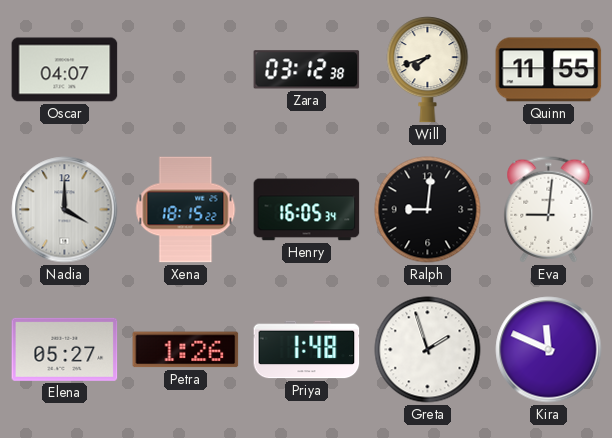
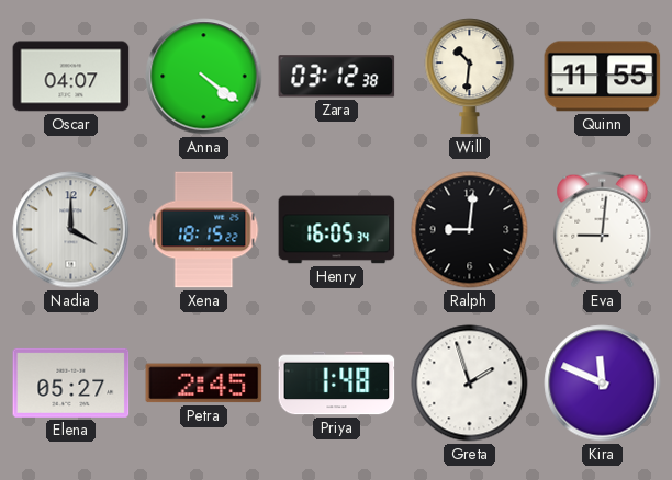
Anna: none -> 4:21
Will: 7:42 -> 10:31
Petra: 1:26 -> 2:45
